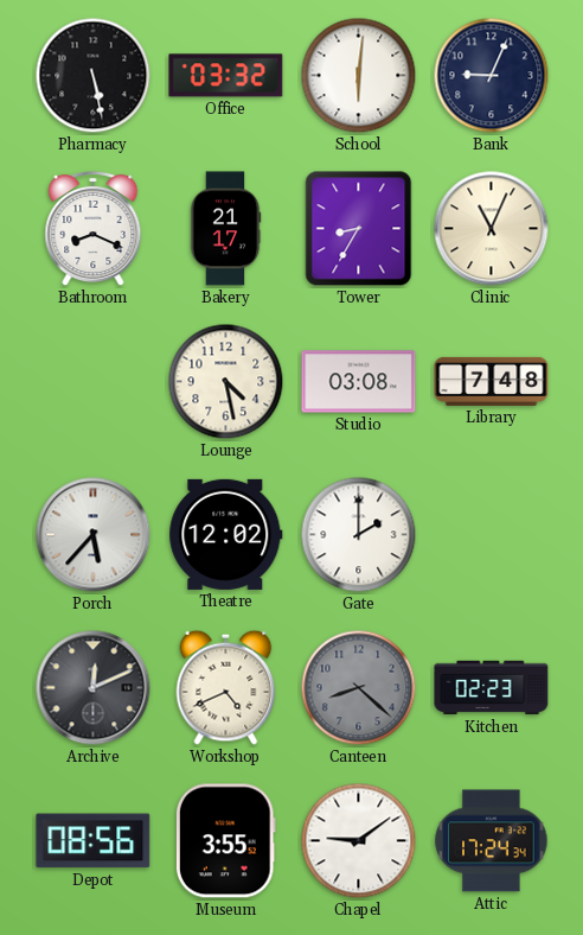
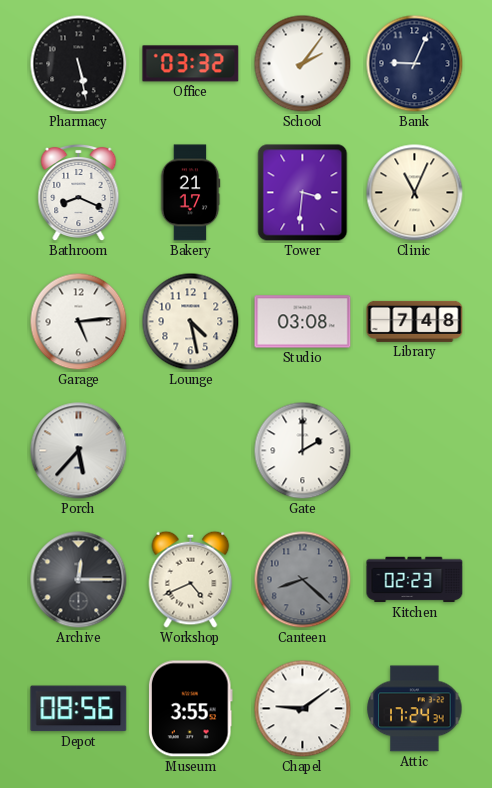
School: 6:01 -> 2:06
Tower: 8:35 -> 3:31
Garage: none -> 5:14
Theatre: 12:02 -> none
Archive: 12:11 -> 12:15
